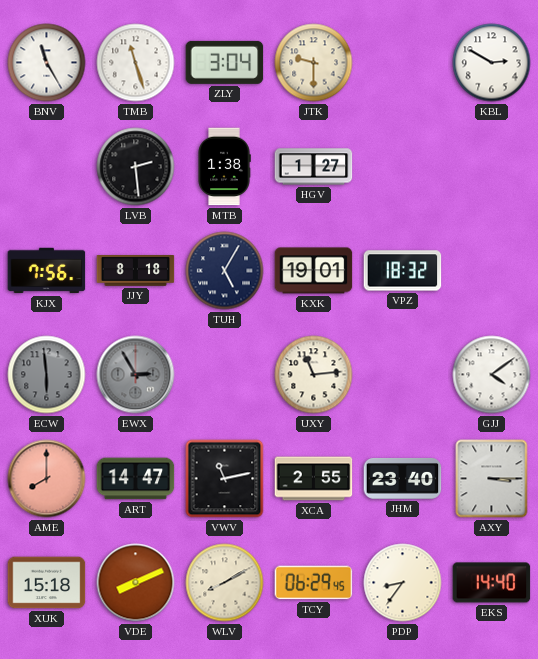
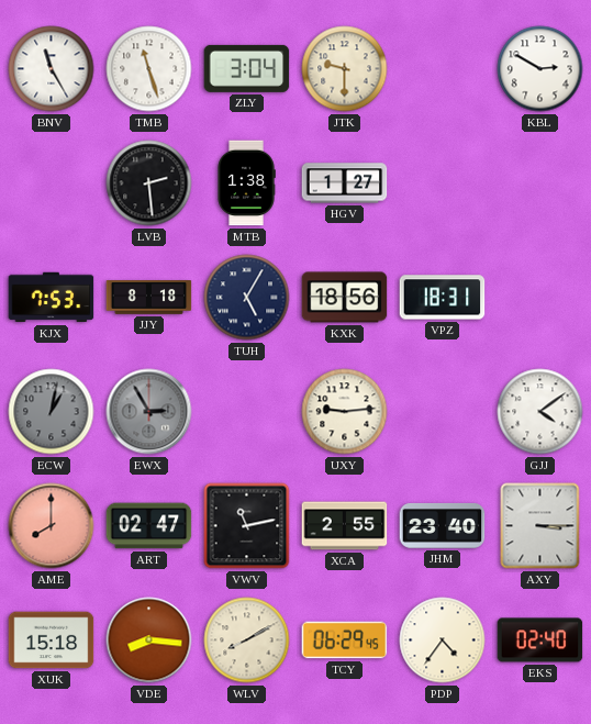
KJX: 7:56 -> 7:53
KXK: 19:01 -> 18:56
VPZ: 18:32 -> 18:31
ECW: 5:59 -> 1:02
UXY: 11:14 -> 9:14
ART: 14:47 -> 02:47
VDE: 8:11 -> 8:16
PDP: 8:36 -> 4:36
EKS: 14:40 -> 02:40
